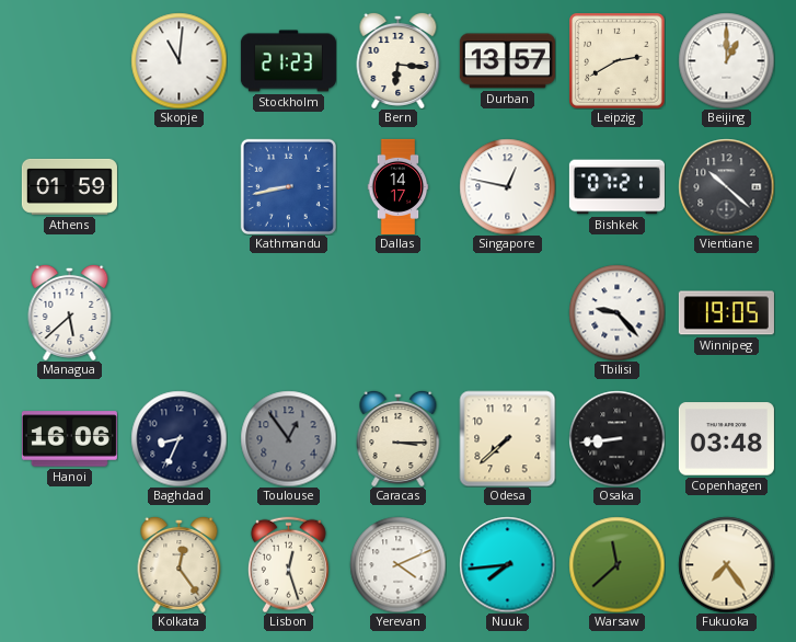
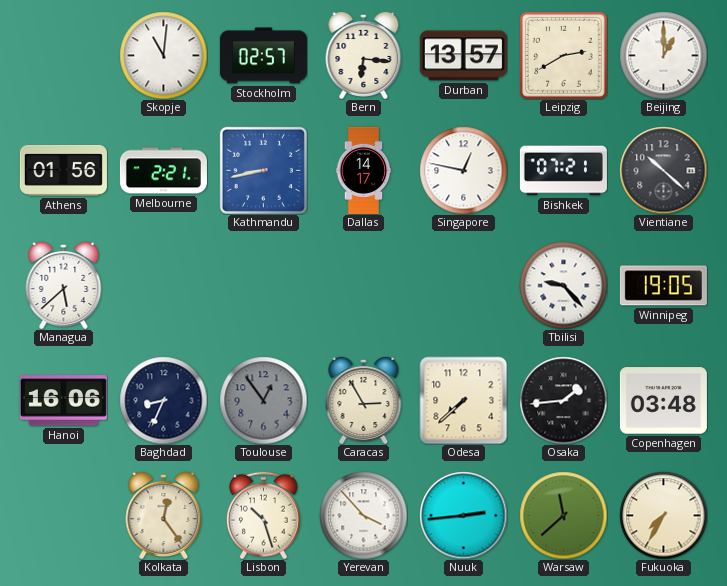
Stockholm: 21:23 -> 02:57
Athens: 01:59 -> 01:56
Melbourne: none -> 2:21
Caracas: 3:15 -> 2:55
Osaka: 8:44 -> 1:44
Lisbon: 12:27 -> 10:27
Yerevan: 4:11 -> 3:53
Nuuk: 7:44 -> 2:44
Fukuoka: 7:24 -> 7:35
